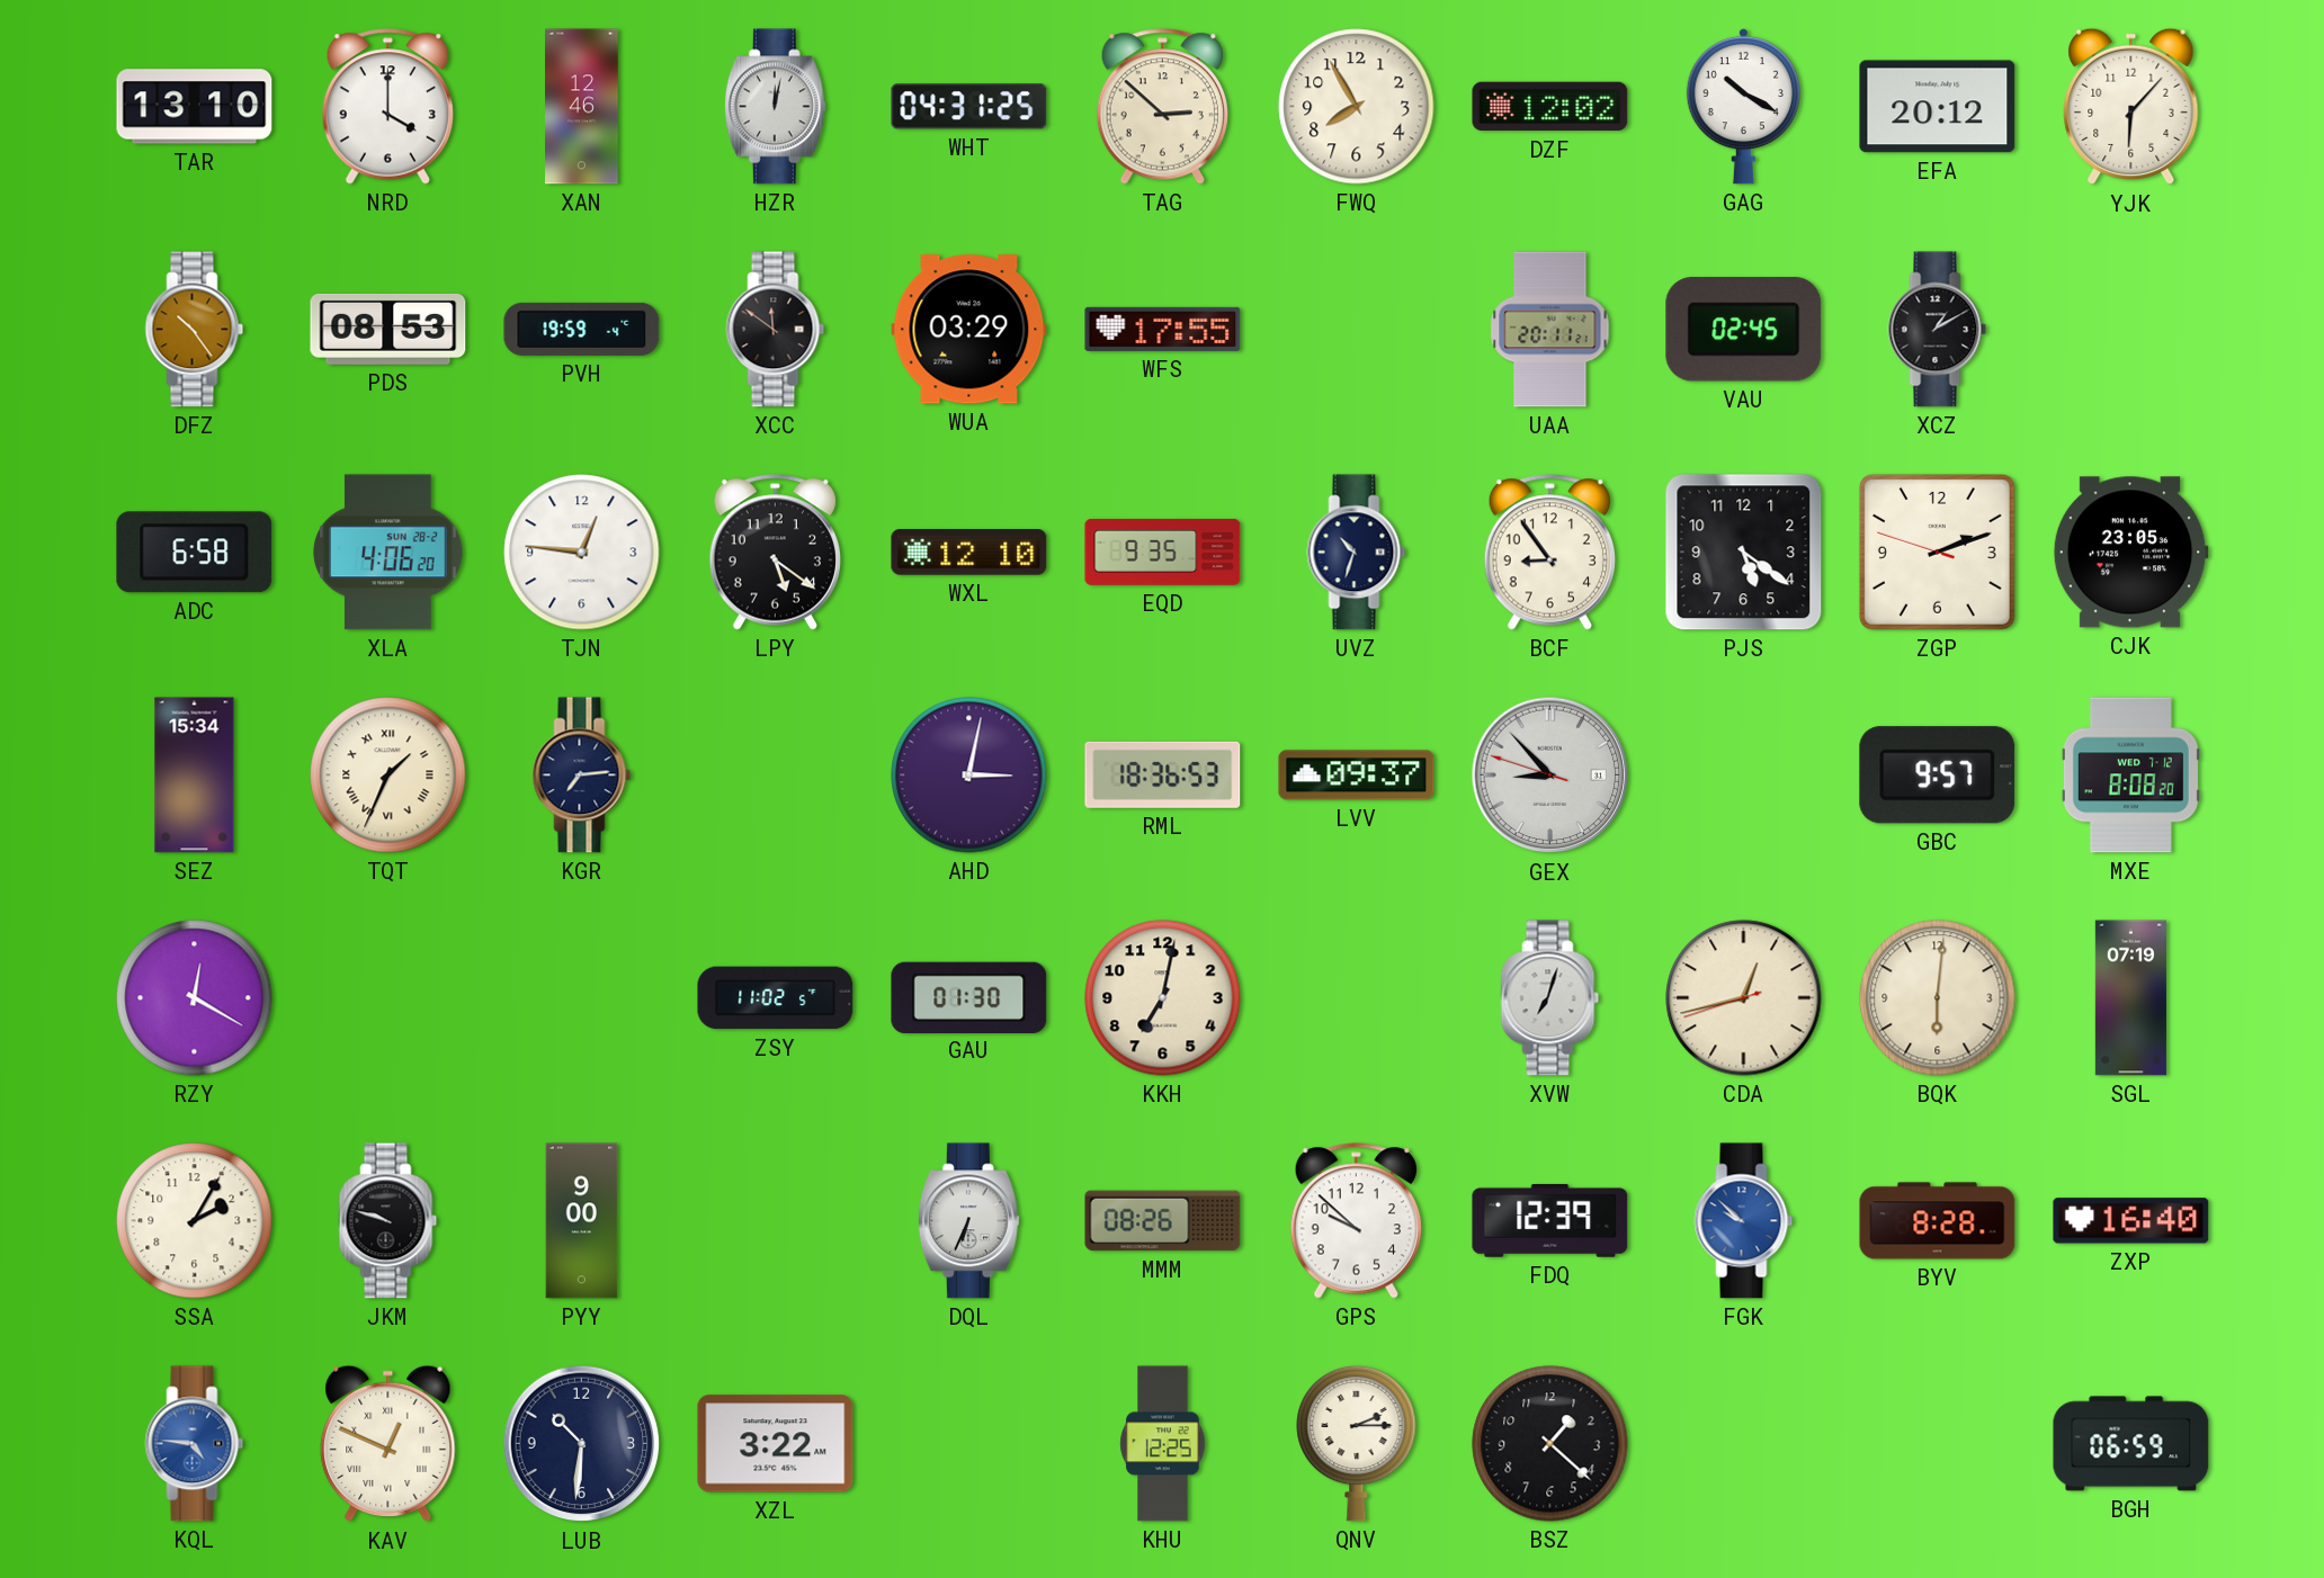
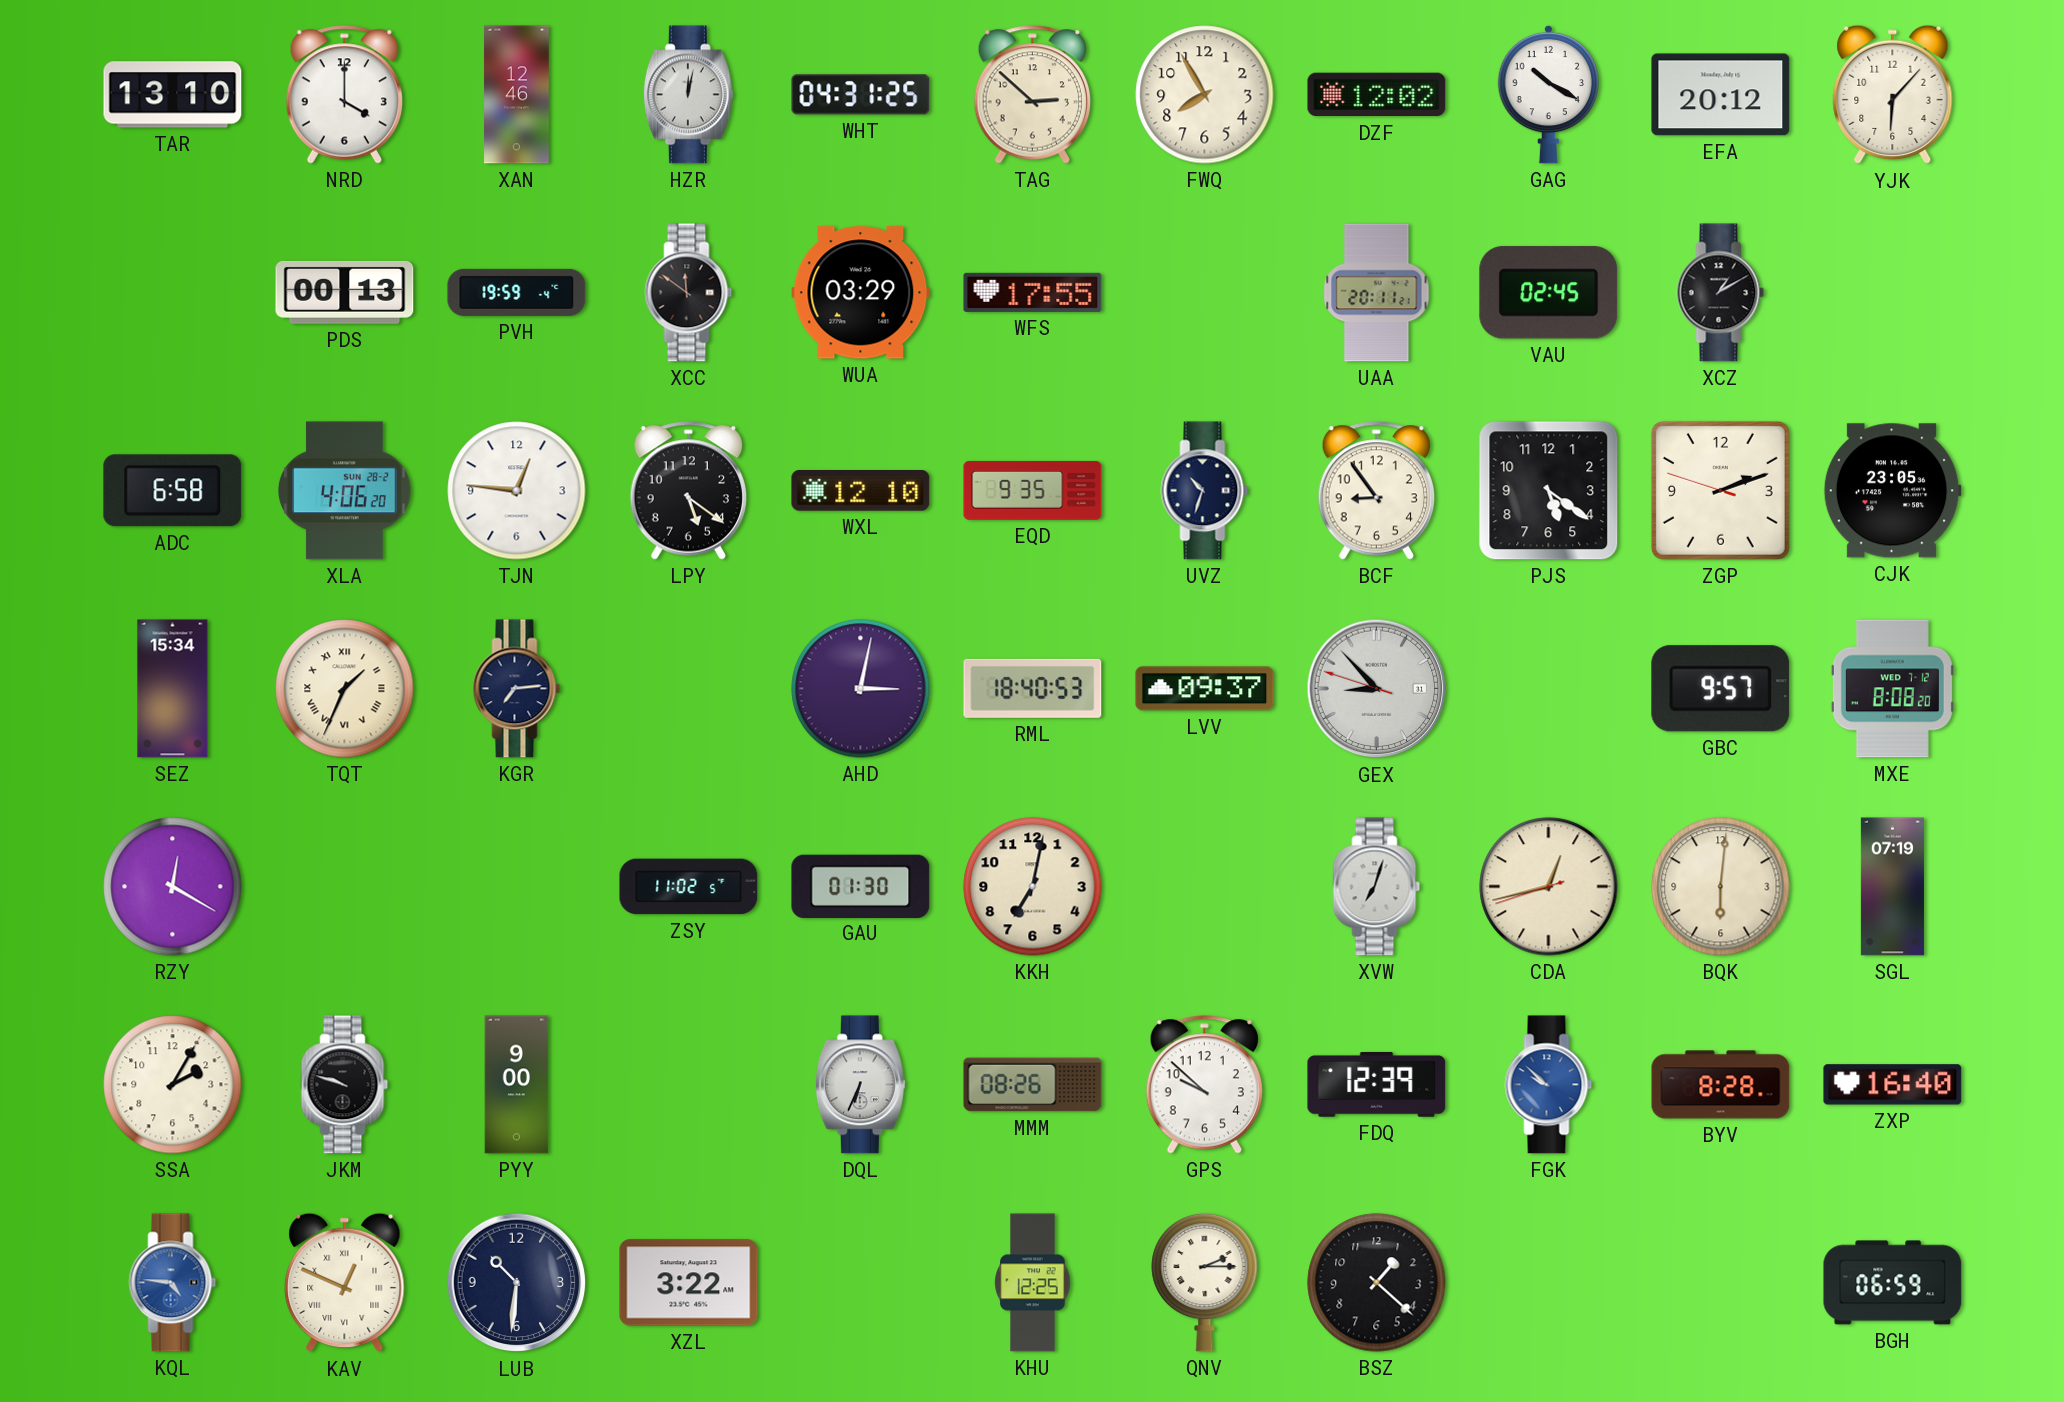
DFZ: 10:24 -> none
PDS: 08:53 -> 00:13
RML: 18:36 -> 18:40
